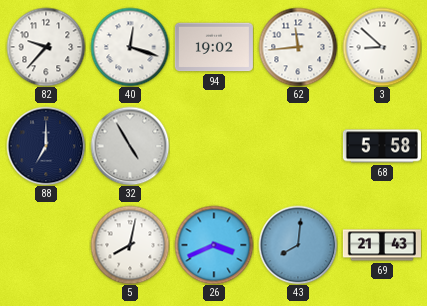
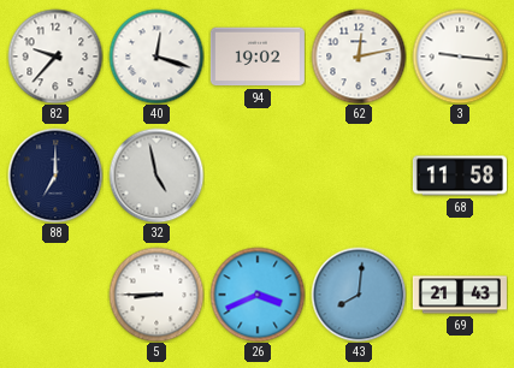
62: 11:44 -> 12:13
3: 8:52 -> 9:16
32: 4:55 -> 4:58
68: 5:58 -> 11:58
5: 8:02 -> 8:45
